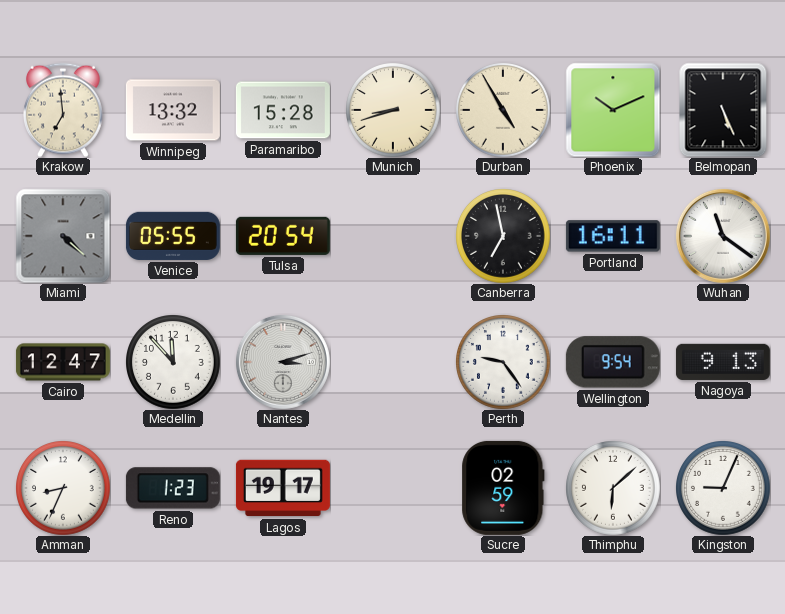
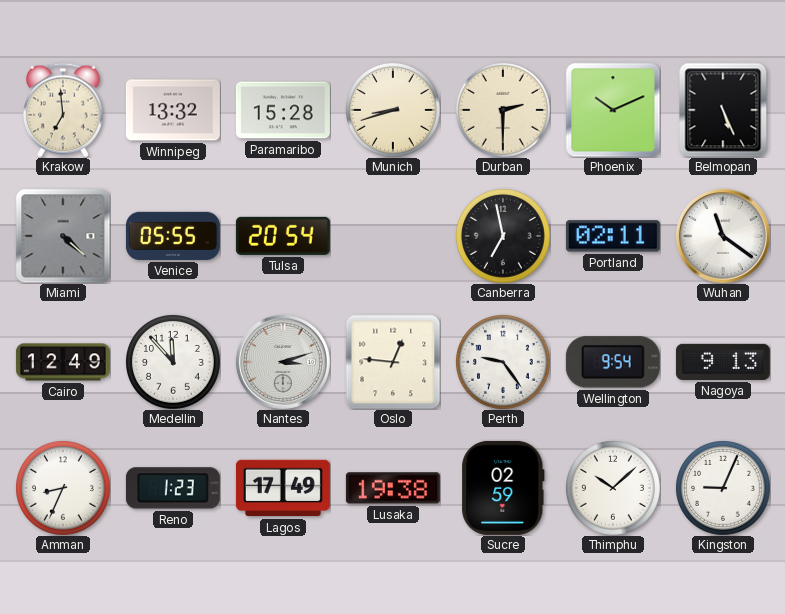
Durban: 4:55 -> 2:30
Portland: 16:11 -> 02:11
Cairo: 12:47 -> 12:49
Oslo: none -> 12:46
Lagos: 19:17 -> 17:49
Lusaka: none -> 19:38
Thimphu: 6:08 -> 10:08
